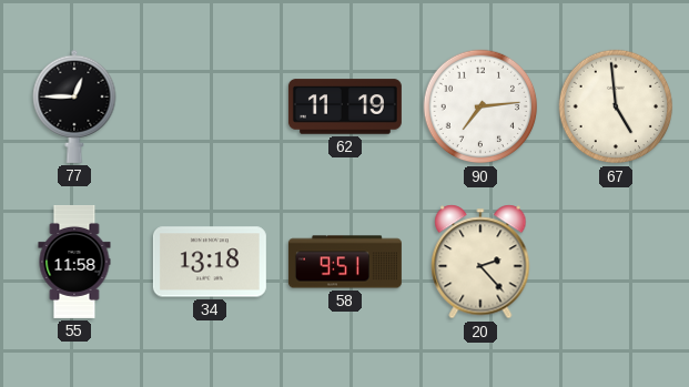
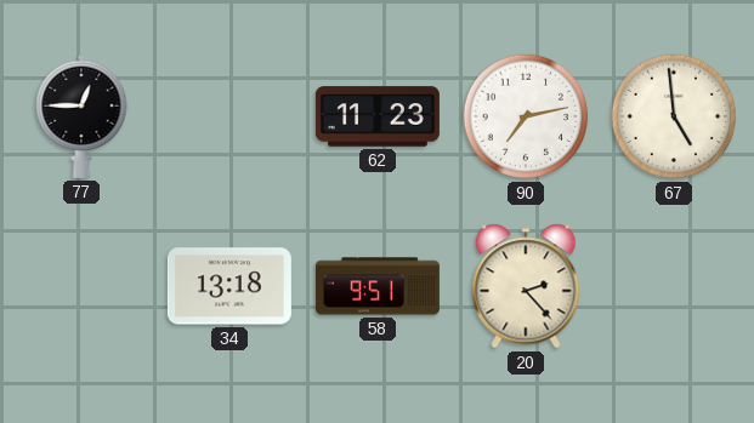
62: 11:19 -> 11:23
90: 7:14 -> 7:13
55: 11:58 -> none
